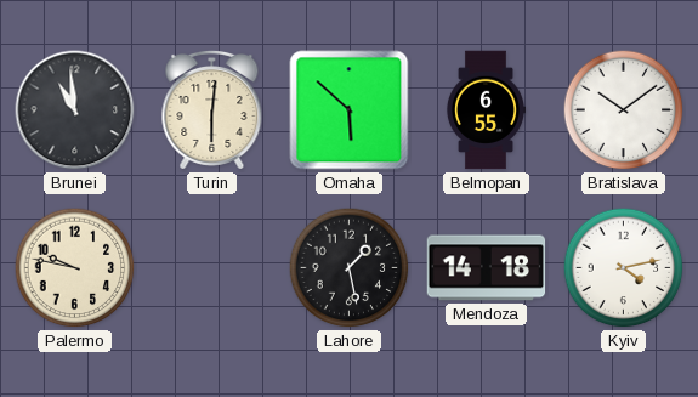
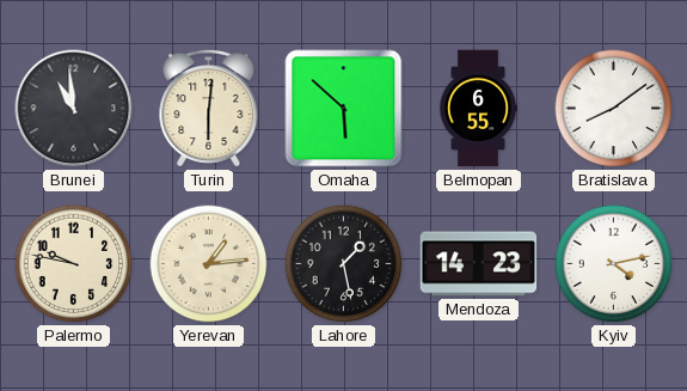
Bratislava: 10:09 -> 8:09
Yerevan: none -> 1:14
Mendoza: 14:18 -> 14:23
